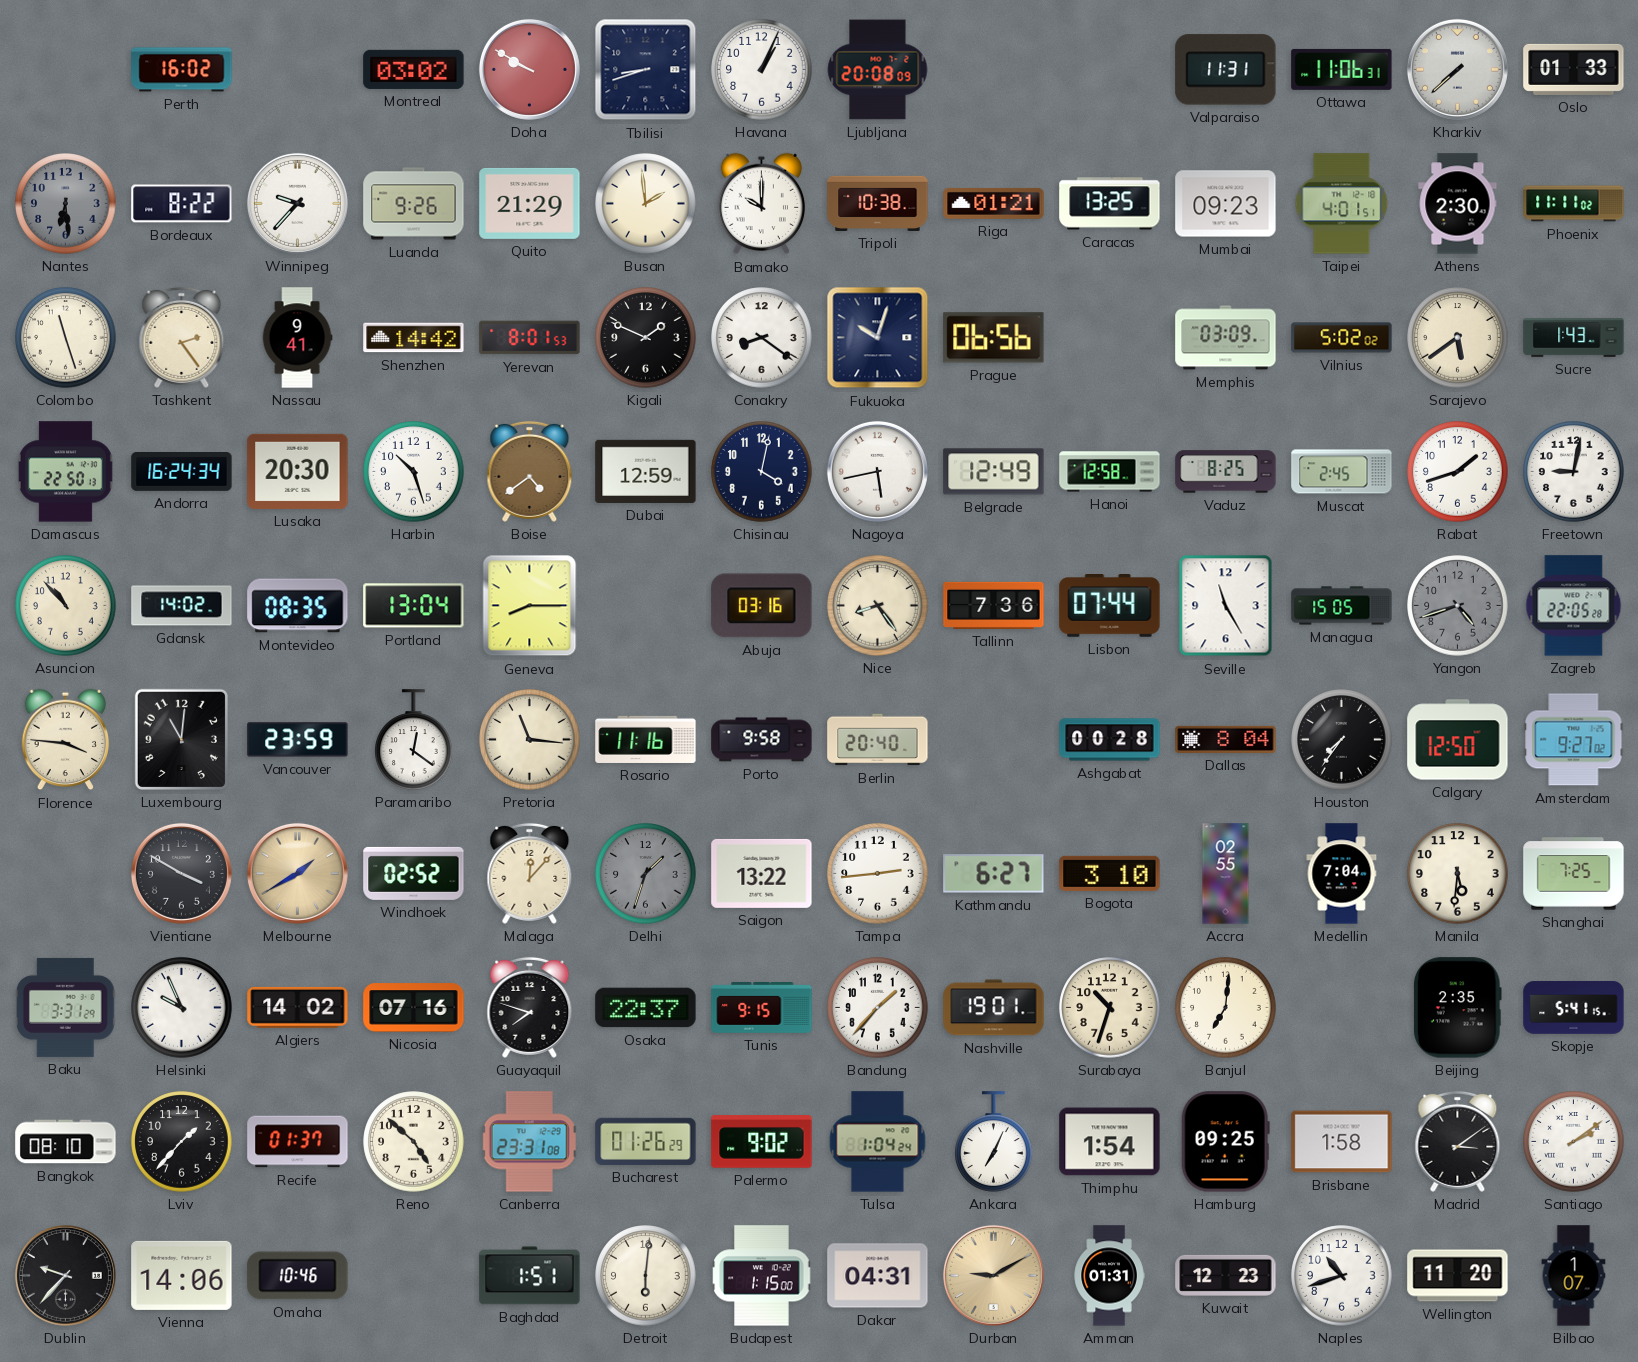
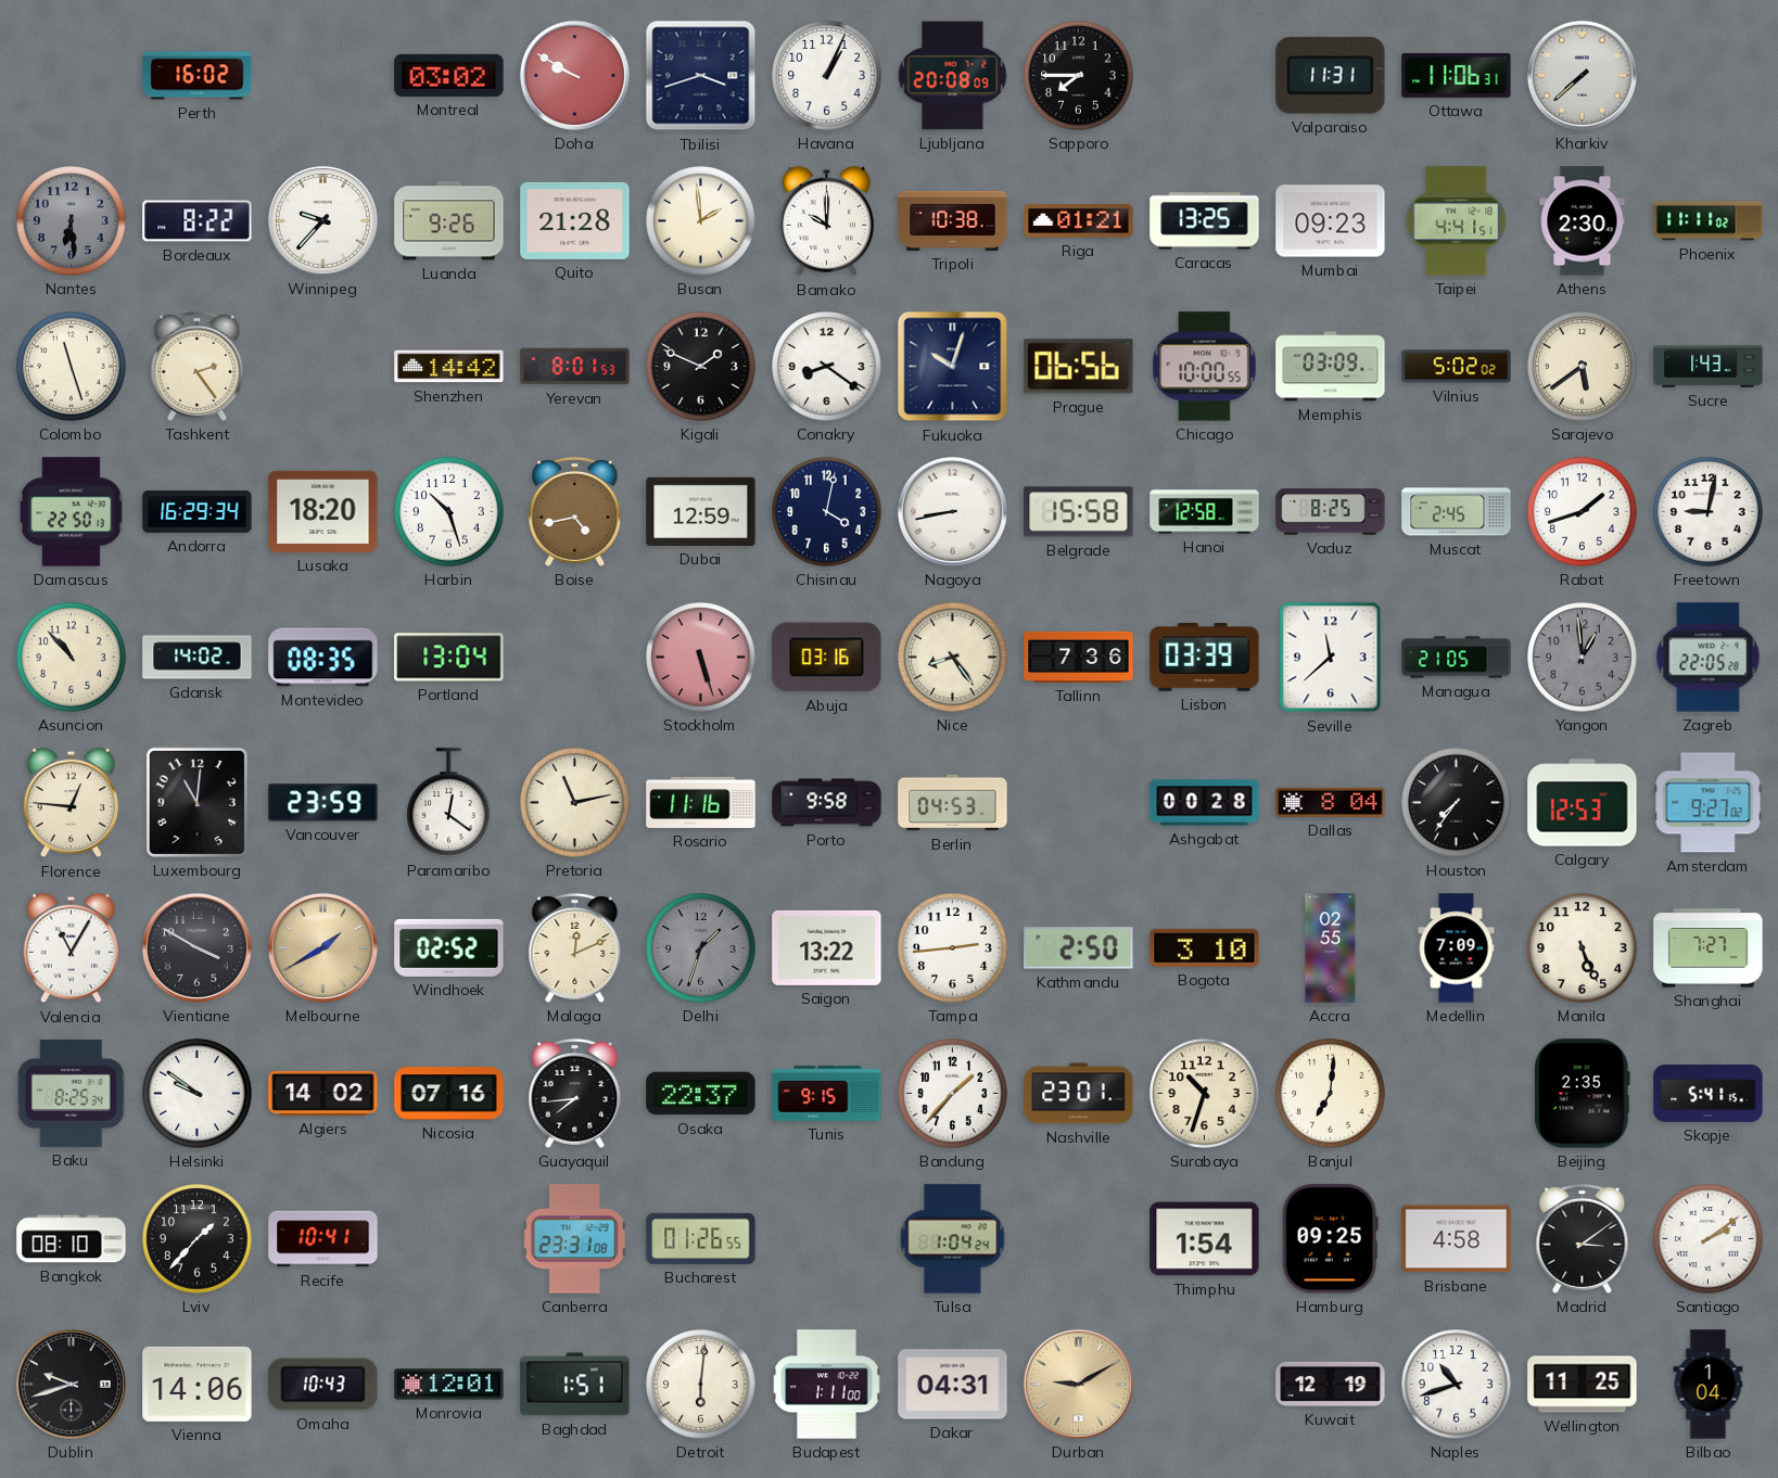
Tbilisi: 8:42 -> 3:42
Sapporo: none -> 7:45
Oslo: 01:33 -> none
Quito: 21:29 -> 21:28
Taipei: 4:01 -> 4:41
Nassau: 9:41 -> none
Chicago: none -> 10:00
Andorra: 16:24 -> 16:29
Lusaka: 20:30 -> 18:20
Boise: 4:39 -> 4:43
Nagoya: 5:43 -> 8:43
Belgrade: 12:49 -> 15:58
Geneva: 8:15 -> none
Stockholm: none -> 5:27
Lisbon: 07:44 -> 03:39
Seville: 11:25 -> 11:38
Managua: 15:05 -> 21:05
Yangon: 4:42 -> 12:59
Florence: 3:46 -> 12:46
Pretoria: 11:16 -> 11:13
Berlin: 20:40 -> 04:53
Calgary: 12:50 -> 12:53
Valencia: none -> 11:05
Malaga: 12:07 -> 12:11
Kathmandu: 6:27 -> 2:50
Medellin: 7:04 -> 7:09
Manila: 5:31 -> 5:26
Shanghai: 7:25 -> 7:27
Baku: 3:31 -> 8:25
Helsinki: 9:56 -> 9:51
Guayaquil: 7:48 -> 7:44
Nashville: 19:01 -> 23:01
Recife: 01:37 -> 10:41
Reno: 4:52 -> none
Bucharest: 01:26:29 -> 01:26:55
Palermo: 9:02 -> none
Ankara: 7:04 -> none
Brisbane: 1:58 -> 4:58
Dublin: 9:37 -> 9:42
Omaha: 10:46 -> 10:43
Monrovia: none -> 12:01
Budapest: 1:15 -> 1:11
Amman: 01:31 -> none
Kuwait: 12:23 -> 12:19
Wellington: 11:20 -> 11:25
Bilbao: 1:07 -> 1:04
